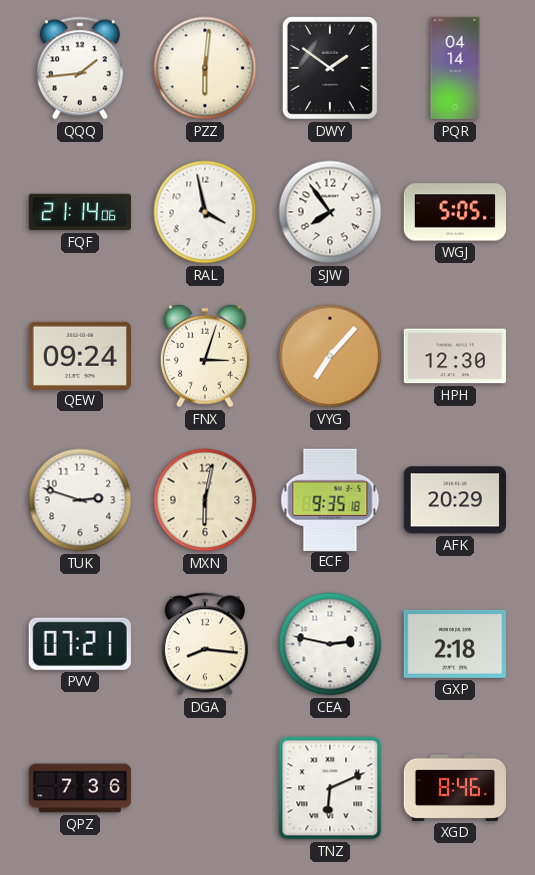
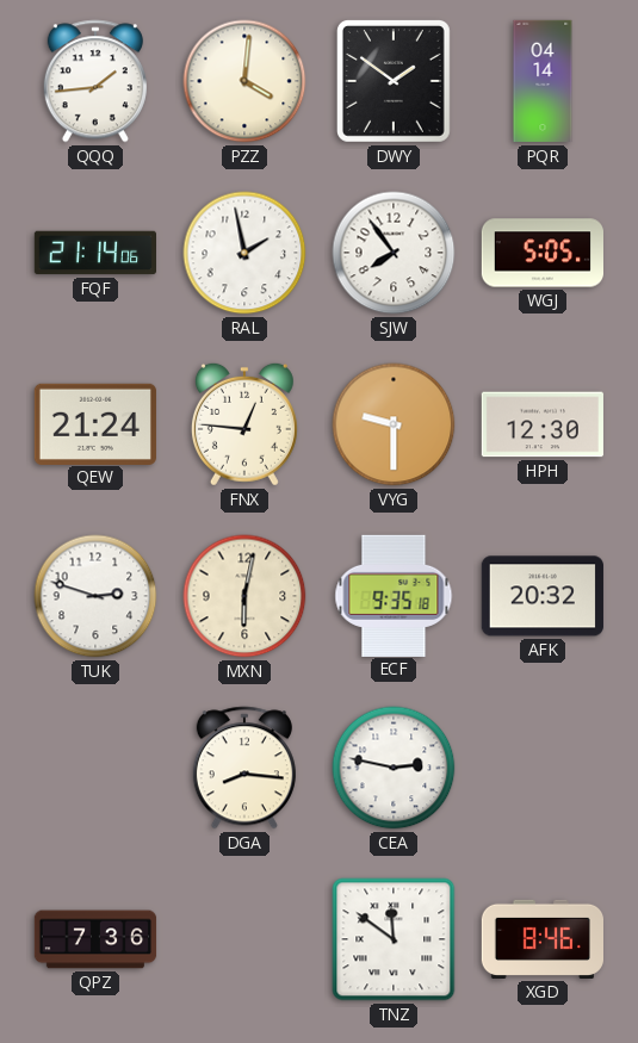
PZZ: 6:01 -> 4:01
RAL: 3:58 -> 1:58
QEW: 09:24 -> 21:24
FNX: 3:03 -> 12:46
VYG: 7:07 -> 9:30
AFK: 20:29 -> 20:32
PVV: 07:21 -> none
GXP: 2:18 -> none
TNZ: 6:11 -> 11:51
